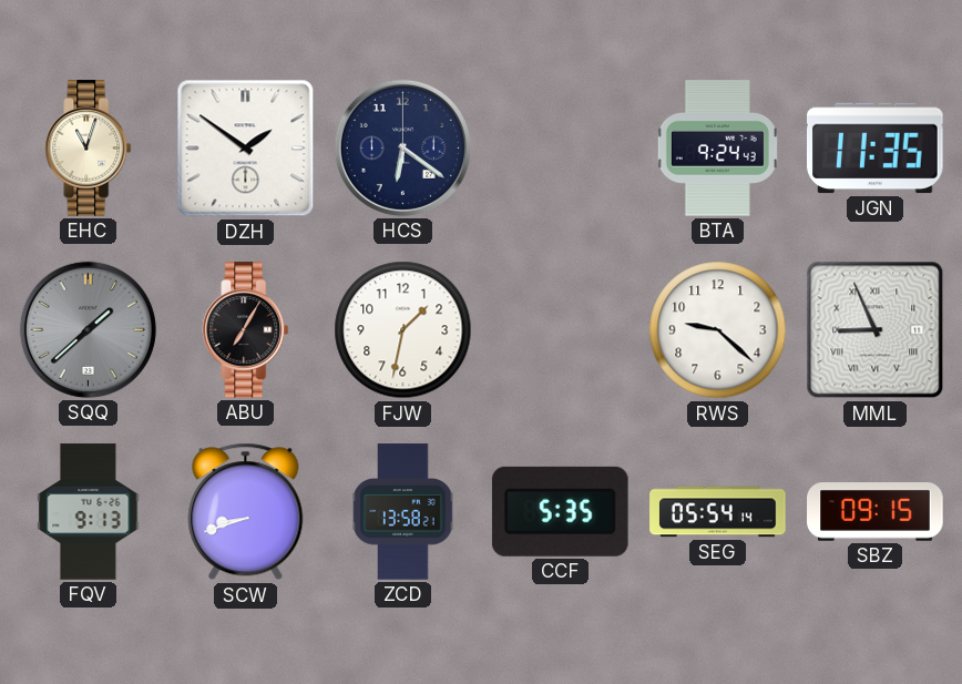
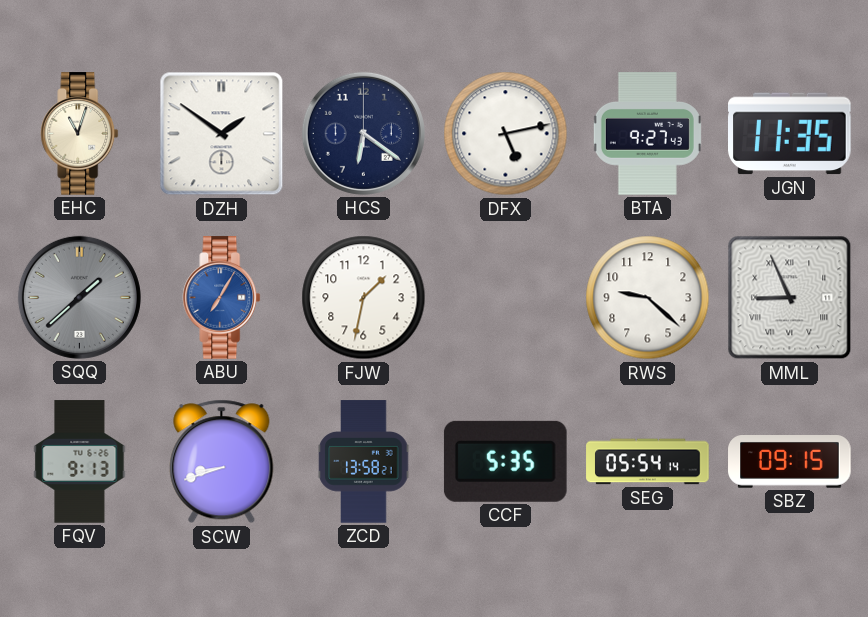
DFX: none -> 5:13
BTA: 9:24 -> 9:27
ABU dial: black -> blue
